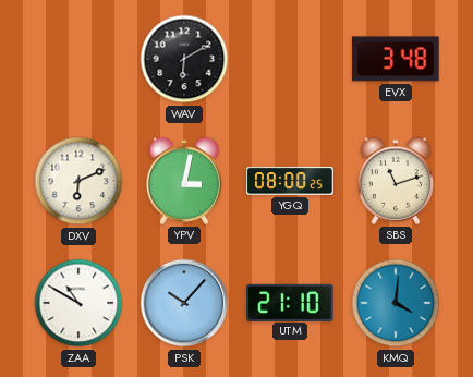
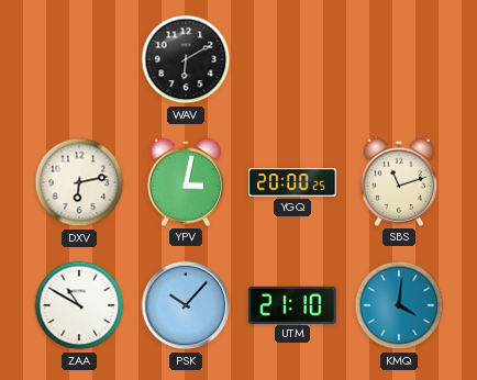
EVX: 3:48 -> none
DXV: 6:11 -> 6:13
YGQ: 08:00 -> 20:00
